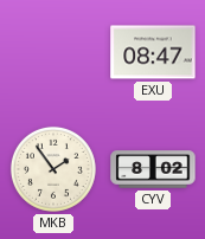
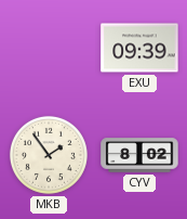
EXU: 08:47 -> 09:39
